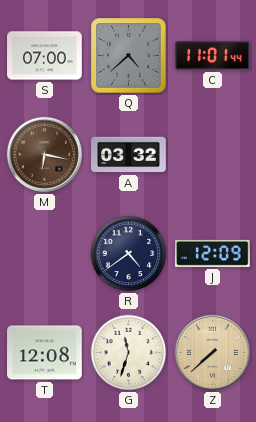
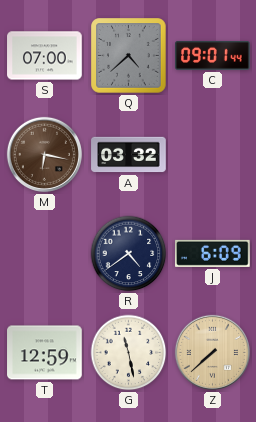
C: 11:01 -> 09:01
J: 12:09 -> 6:09
T: 12:08 -> 12:59
G: 11:33 -> 11:28
